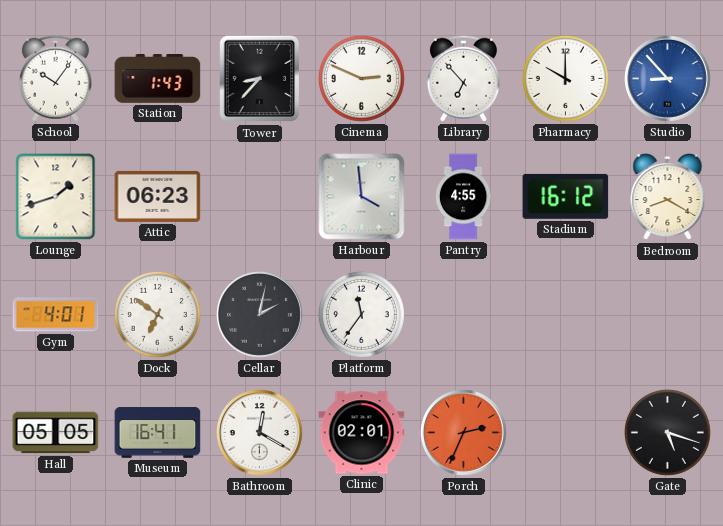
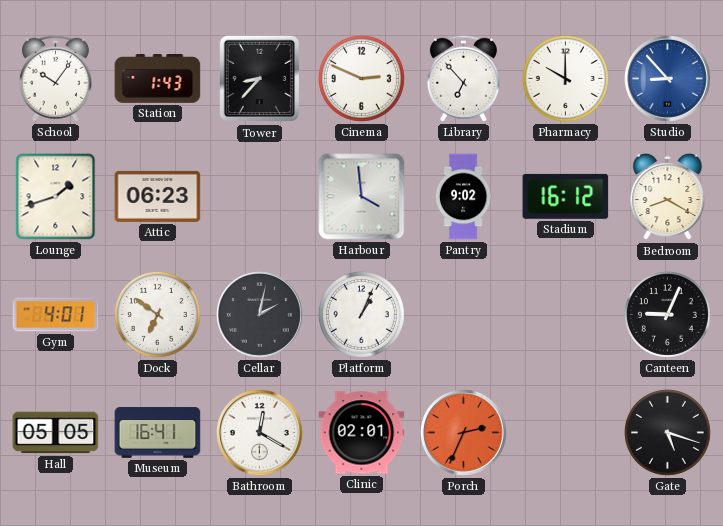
Pantry: 4:55 -> 9:02
Platform: 11:36 -> 1:04
Canteen: none -> 9:04
